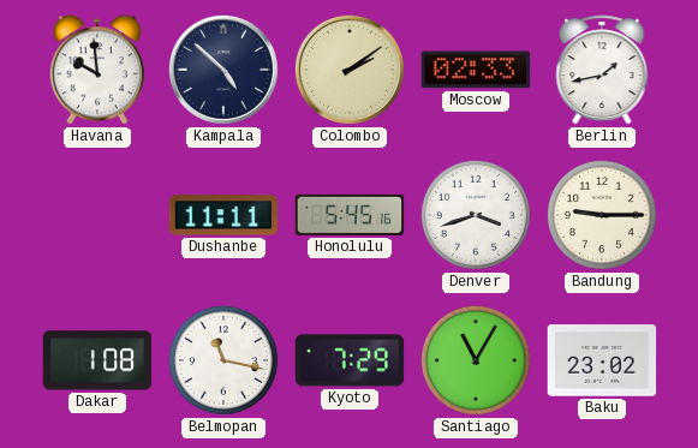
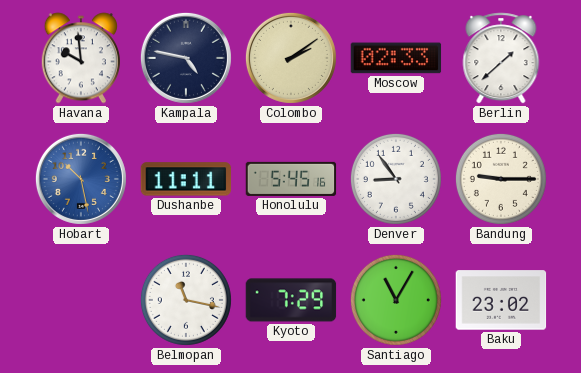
Kampala: 4:52 -> 4:47
Berlin: 1:43 -> 1:38
Hobart: none -> 10:28
Denver: 3:42 -> 8:54
Dakar: 1:08 -> none
